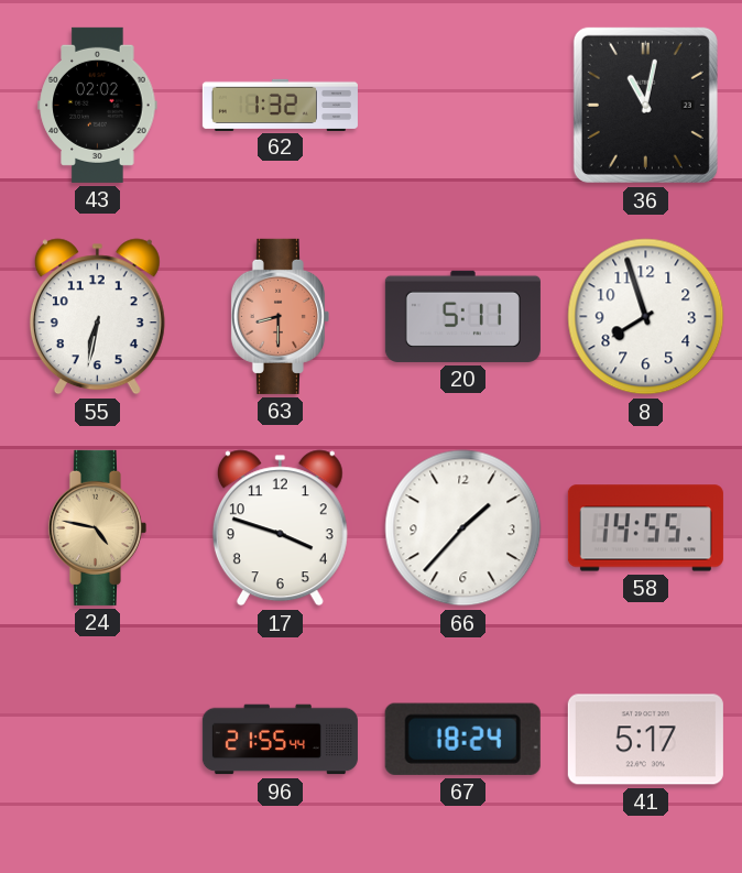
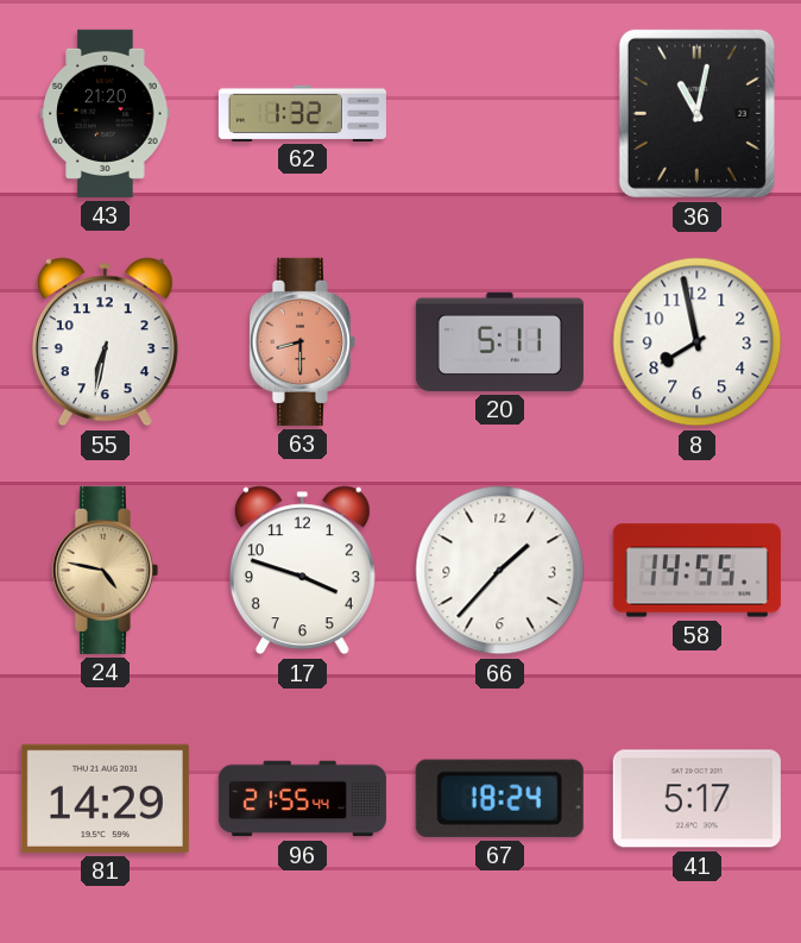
43: 02:02 -> 21:20
8: 7:57 -> 7:58
81: none -> 14:29
